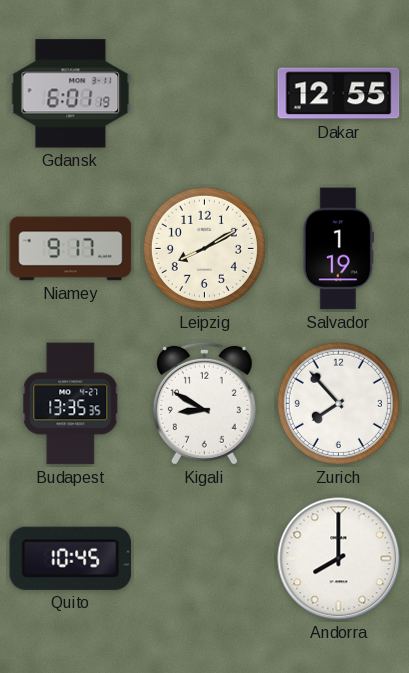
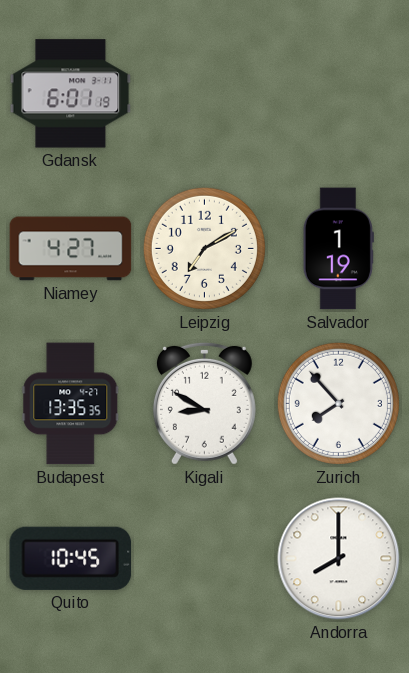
Dakar: 12:55 -> none
Niamey: 9:17 -> 4:27
Leipzig: 8:10 -> 7:10
